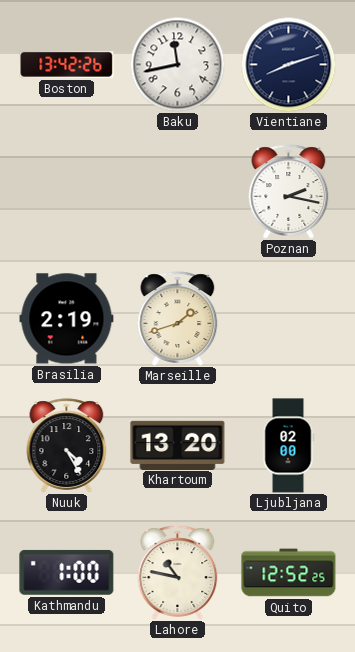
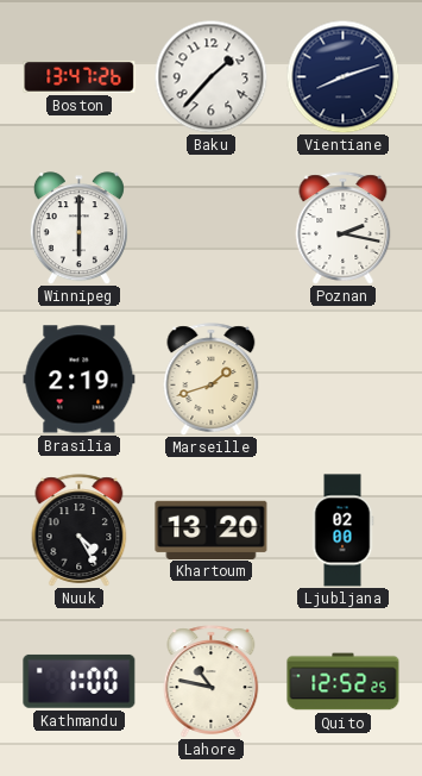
Boston: 13:42 -> 13:47
Baku: 11:43 -> 1:37
Winnipeg: none -> 6:00
